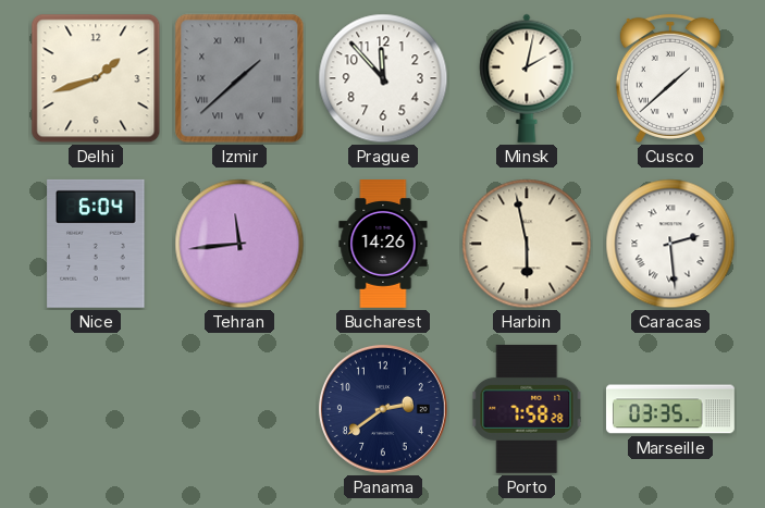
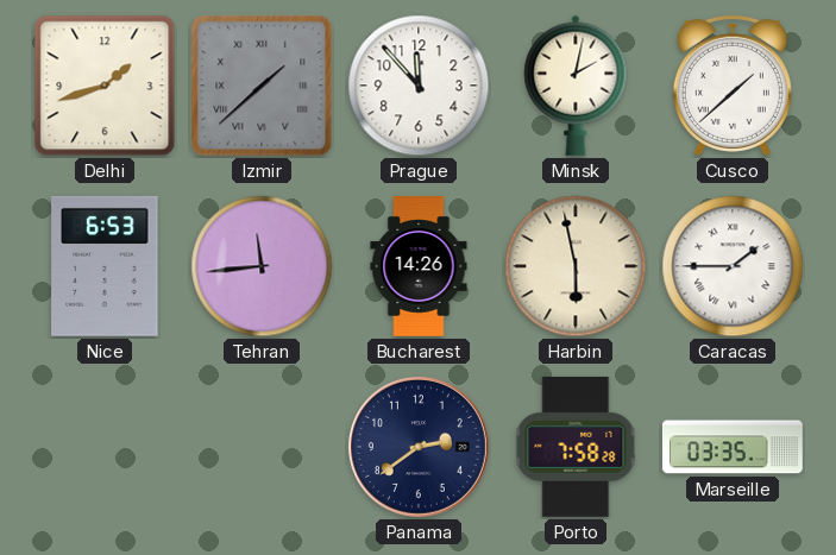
Nice: 6:04 -> 6:53
Caracas: 2:29 -> 1:45
